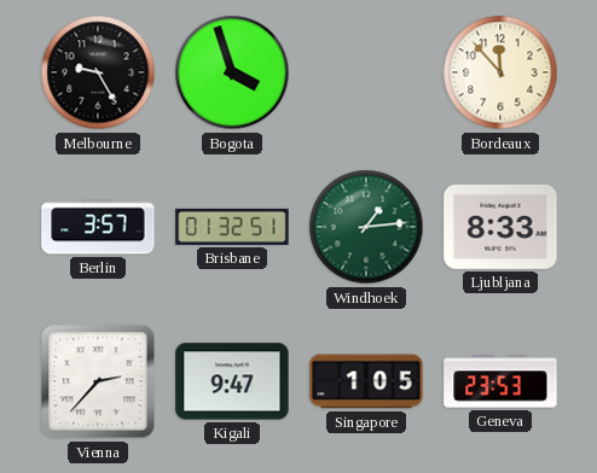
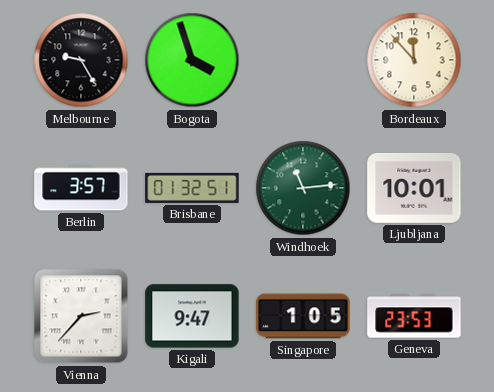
Windhoek: 1:14 -> 11:14
Ljubljana: 8:33 -> 10:01
